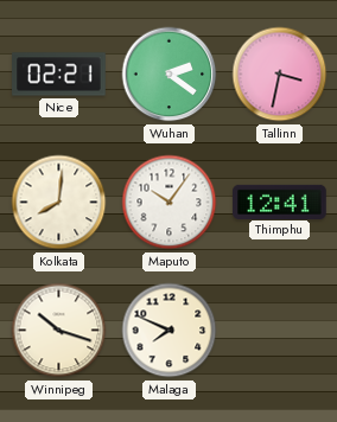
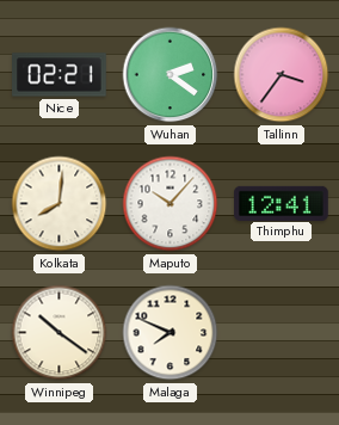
Tallinn: 3:32 -> 3:36
Maputo: 10:06 -> 10:07
Winnipeg: 10:18 -> 10:21
